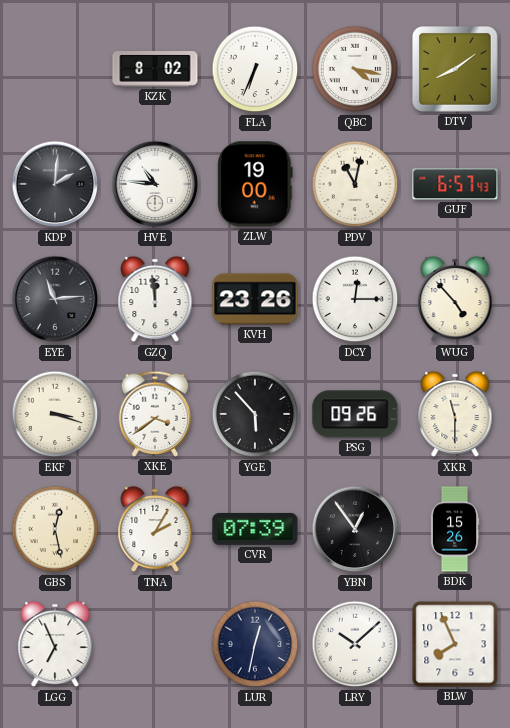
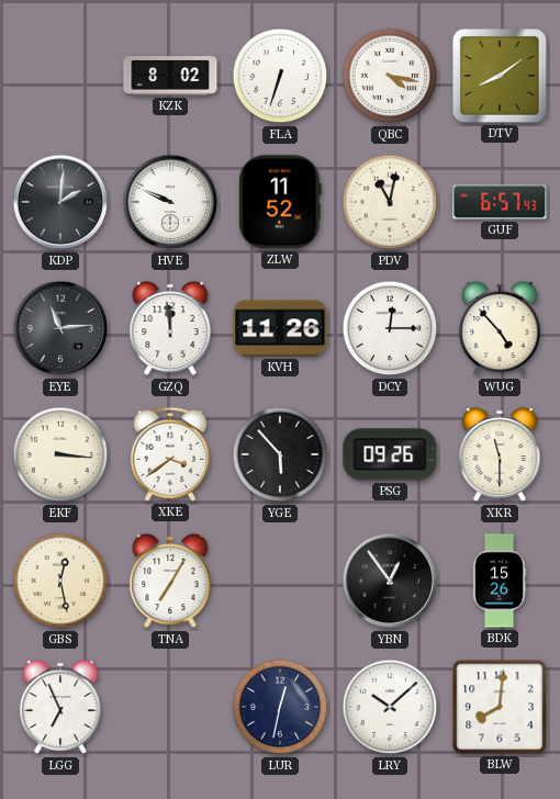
FLA: 6:34 -> 6:33
HVE: 10:46 -> 9:49
ZLW: 19:00 -> 11:52
KVH: 23:26 -> 11:26
EKF: 3:18 -> 3:16
TNA: 2:05 -> 7:05
CVR: 07:39 -> none
BLW: 7:56 -> 8:01
